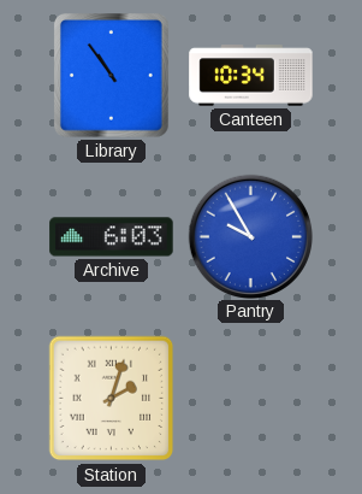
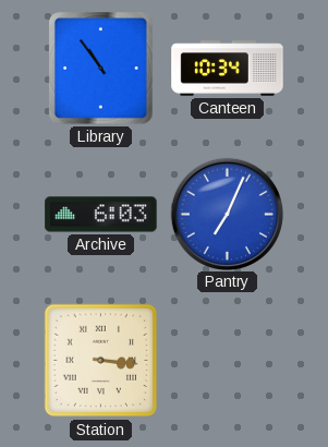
Pantry: 9:55 -> 7:04
Station: 2:03 -> 3:16
